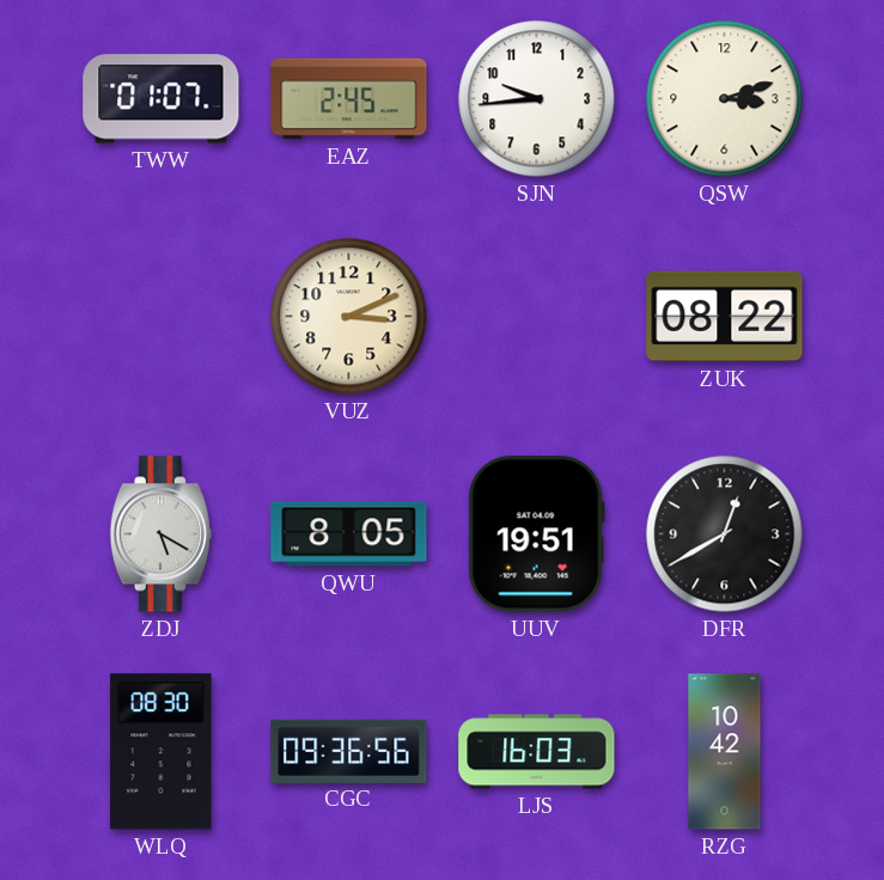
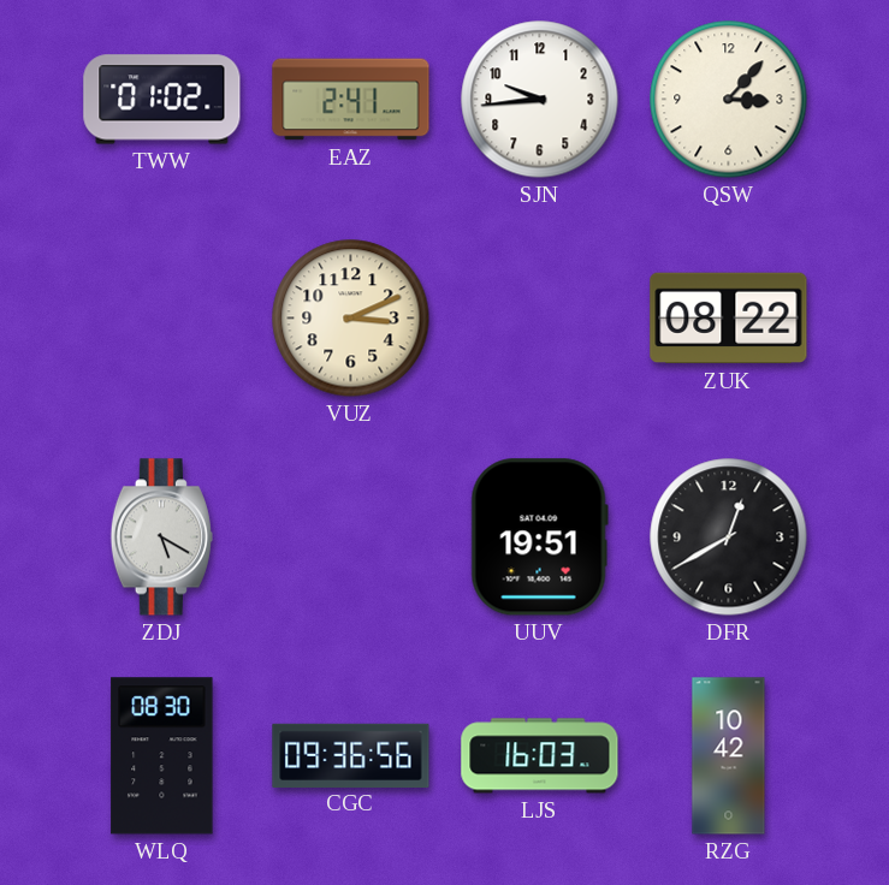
TWW: 01:07 -> 01:02
EAZ: 2:45 -> 2:41
QSW: 3:12 -> 3:07
QWU: 8:05 -> none
